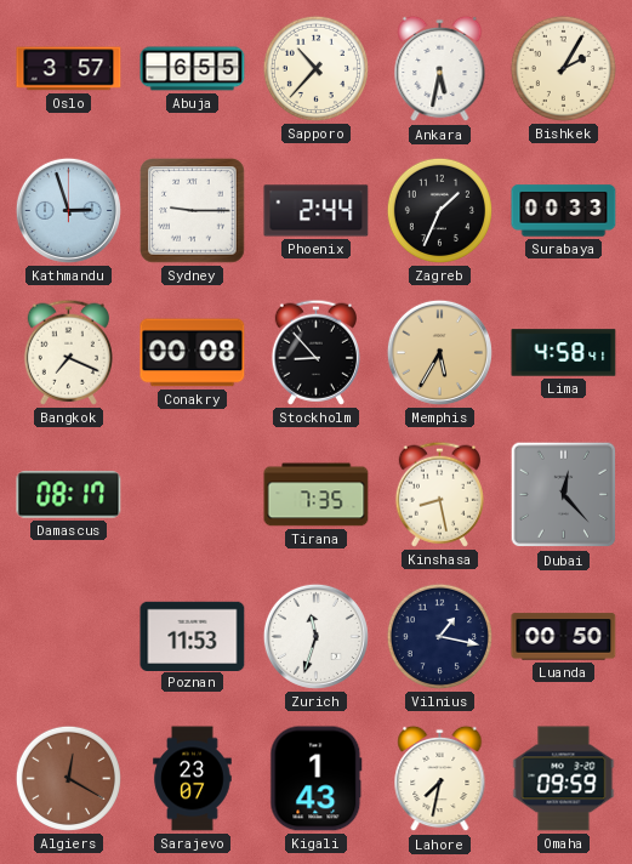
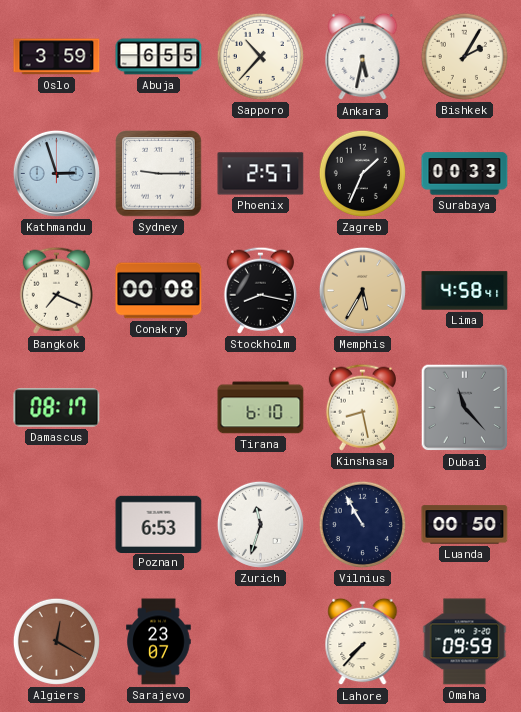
Oslo: 3:57 -> 3:59
Phoenix: 2:44 -> 2:57
Stockholm: 8:53 -> 8:17
Tirana: 7:35 -> 6:10
Dubai: 12:23 -> 11:23
Poznan: 11:53 -> 6:53
Vilnius: 1:17 -> 10:55
Kigali: 1:43 -> none
Lahore: 7:32 -> 7:37
